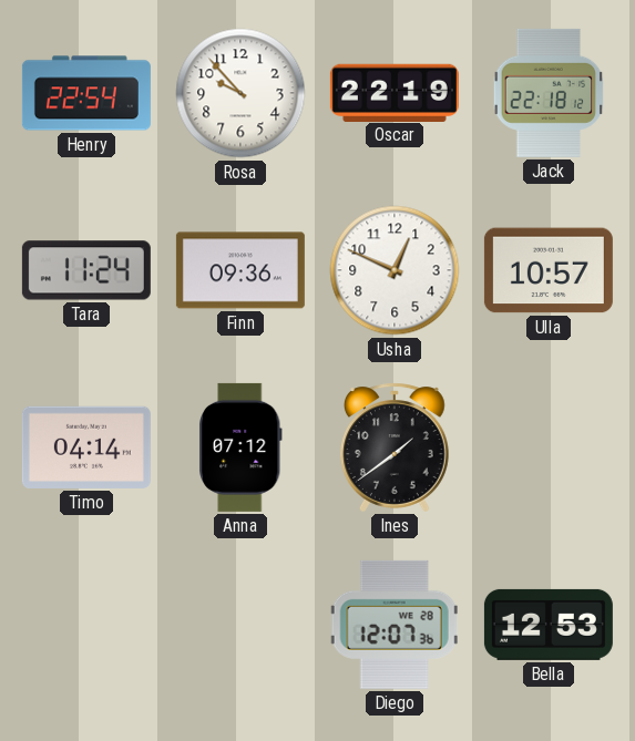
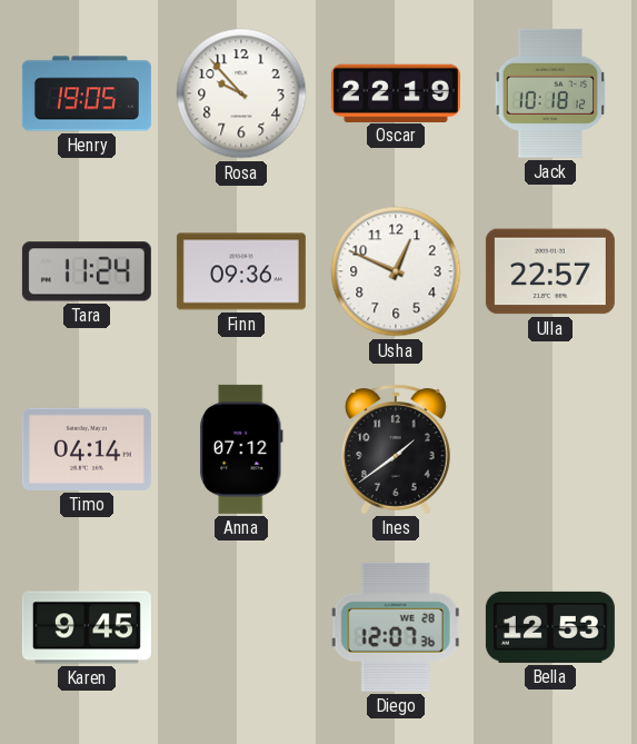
Henry: 22:54 -> 19:05
Jack: 22:18 -> 10:18
Ulla: 10:57 -> 22:57
Karen: none -> 9:45
